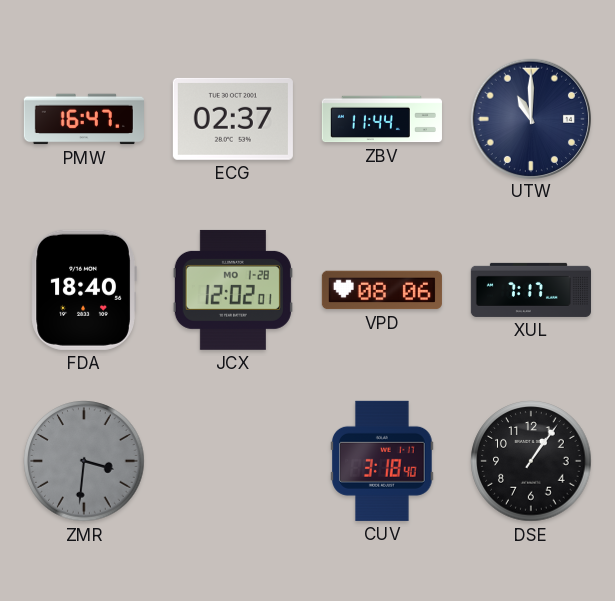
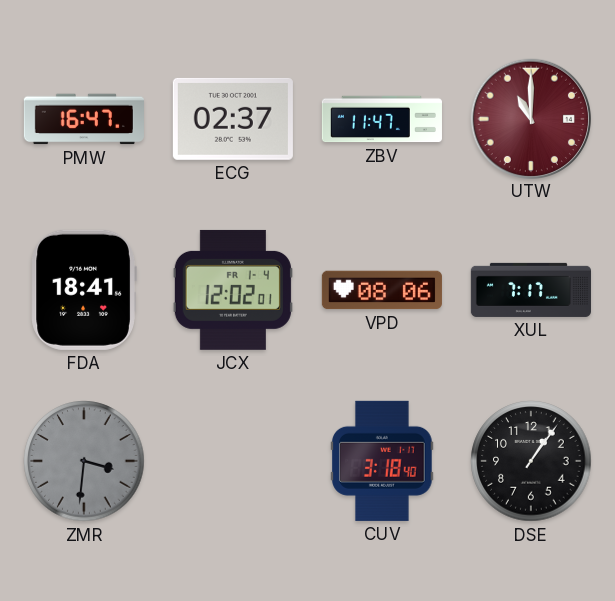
ZBV: 11:44 -> 11:47
UTW dial: navy -> burgundy
FDA: 18:40 -> 18:41
JCX date: MO 1-28 -> FR 1-4
